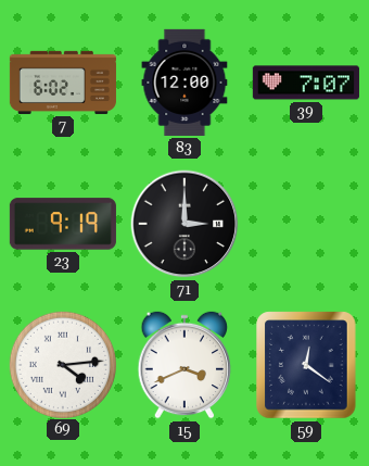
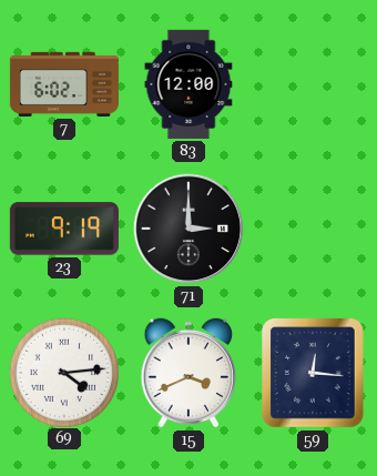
39: 7:07 -> none
59: 12:21 -> 12:16
